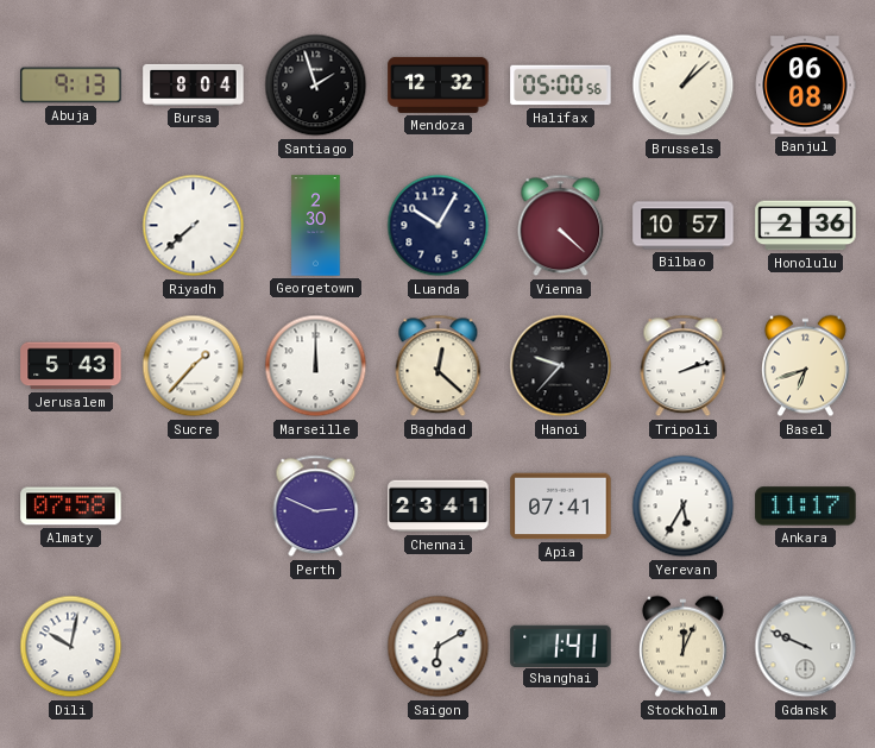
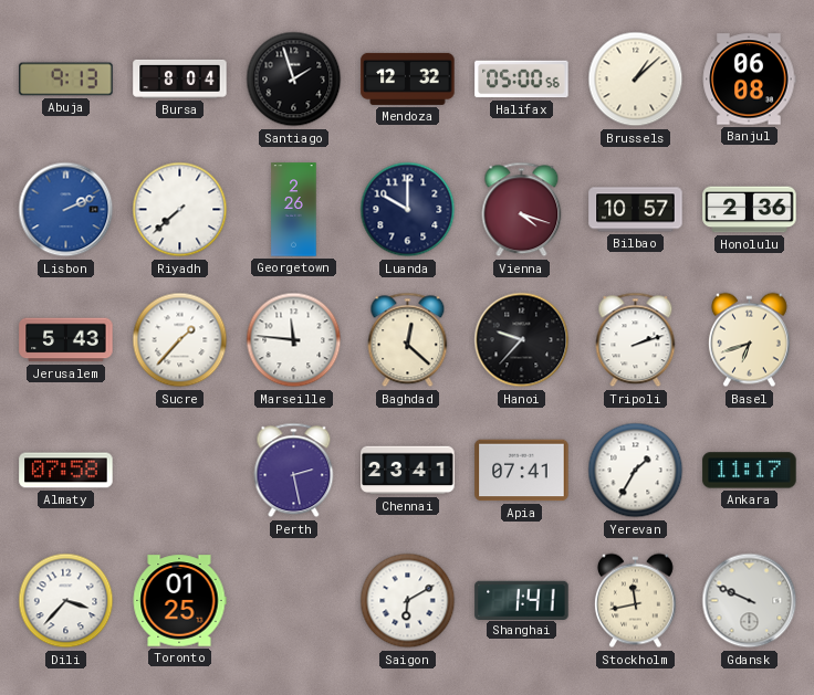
Lisbon: none -> 2:11
Georgetown: 2:30 -> 2:26
Luanda: 10:05 -> 10:00
Vienna: 4:22 -> 4:18
Marseille: 12:00 -> 11:46
Perth: 2:49 -> 2:28
Yerevan: 5:35 -> 1:35
Dili: 10:02 -> 3:37
Toronto: none -> 01:25
Stockholm: 12:04 -> 11:43
